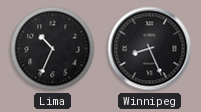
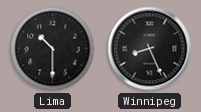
Lima: 10:34 -> 10:30
